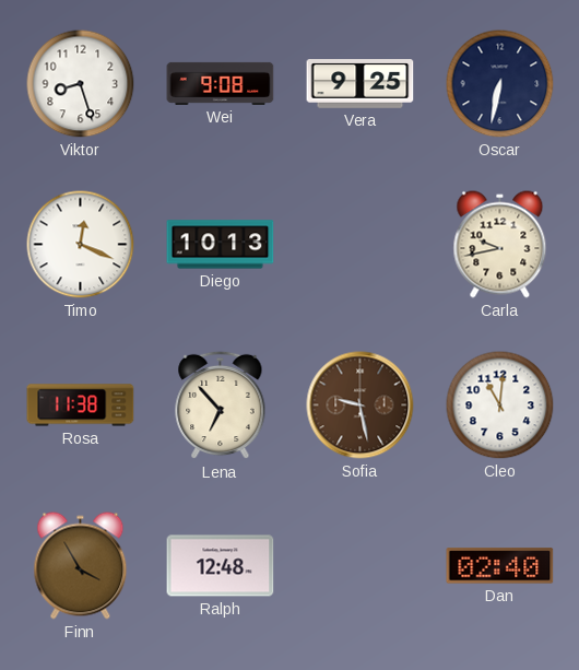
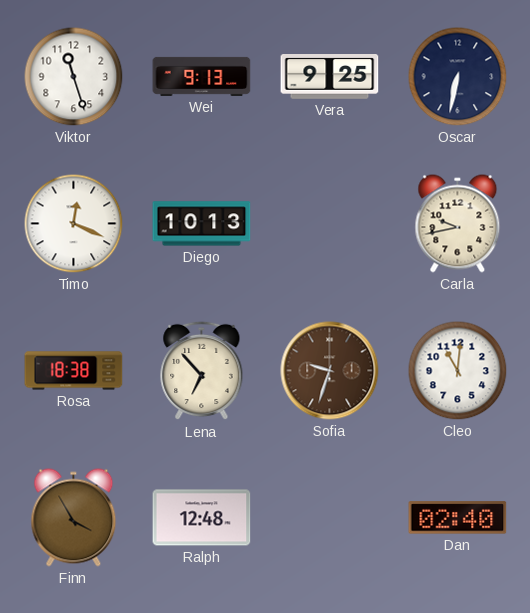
Viktor: 8:27 -> 11:27
Wei: 9:08 -> 9:13
Rosa: 11:38 -> 18:38
Sofia: 9:28 -> 9:33
